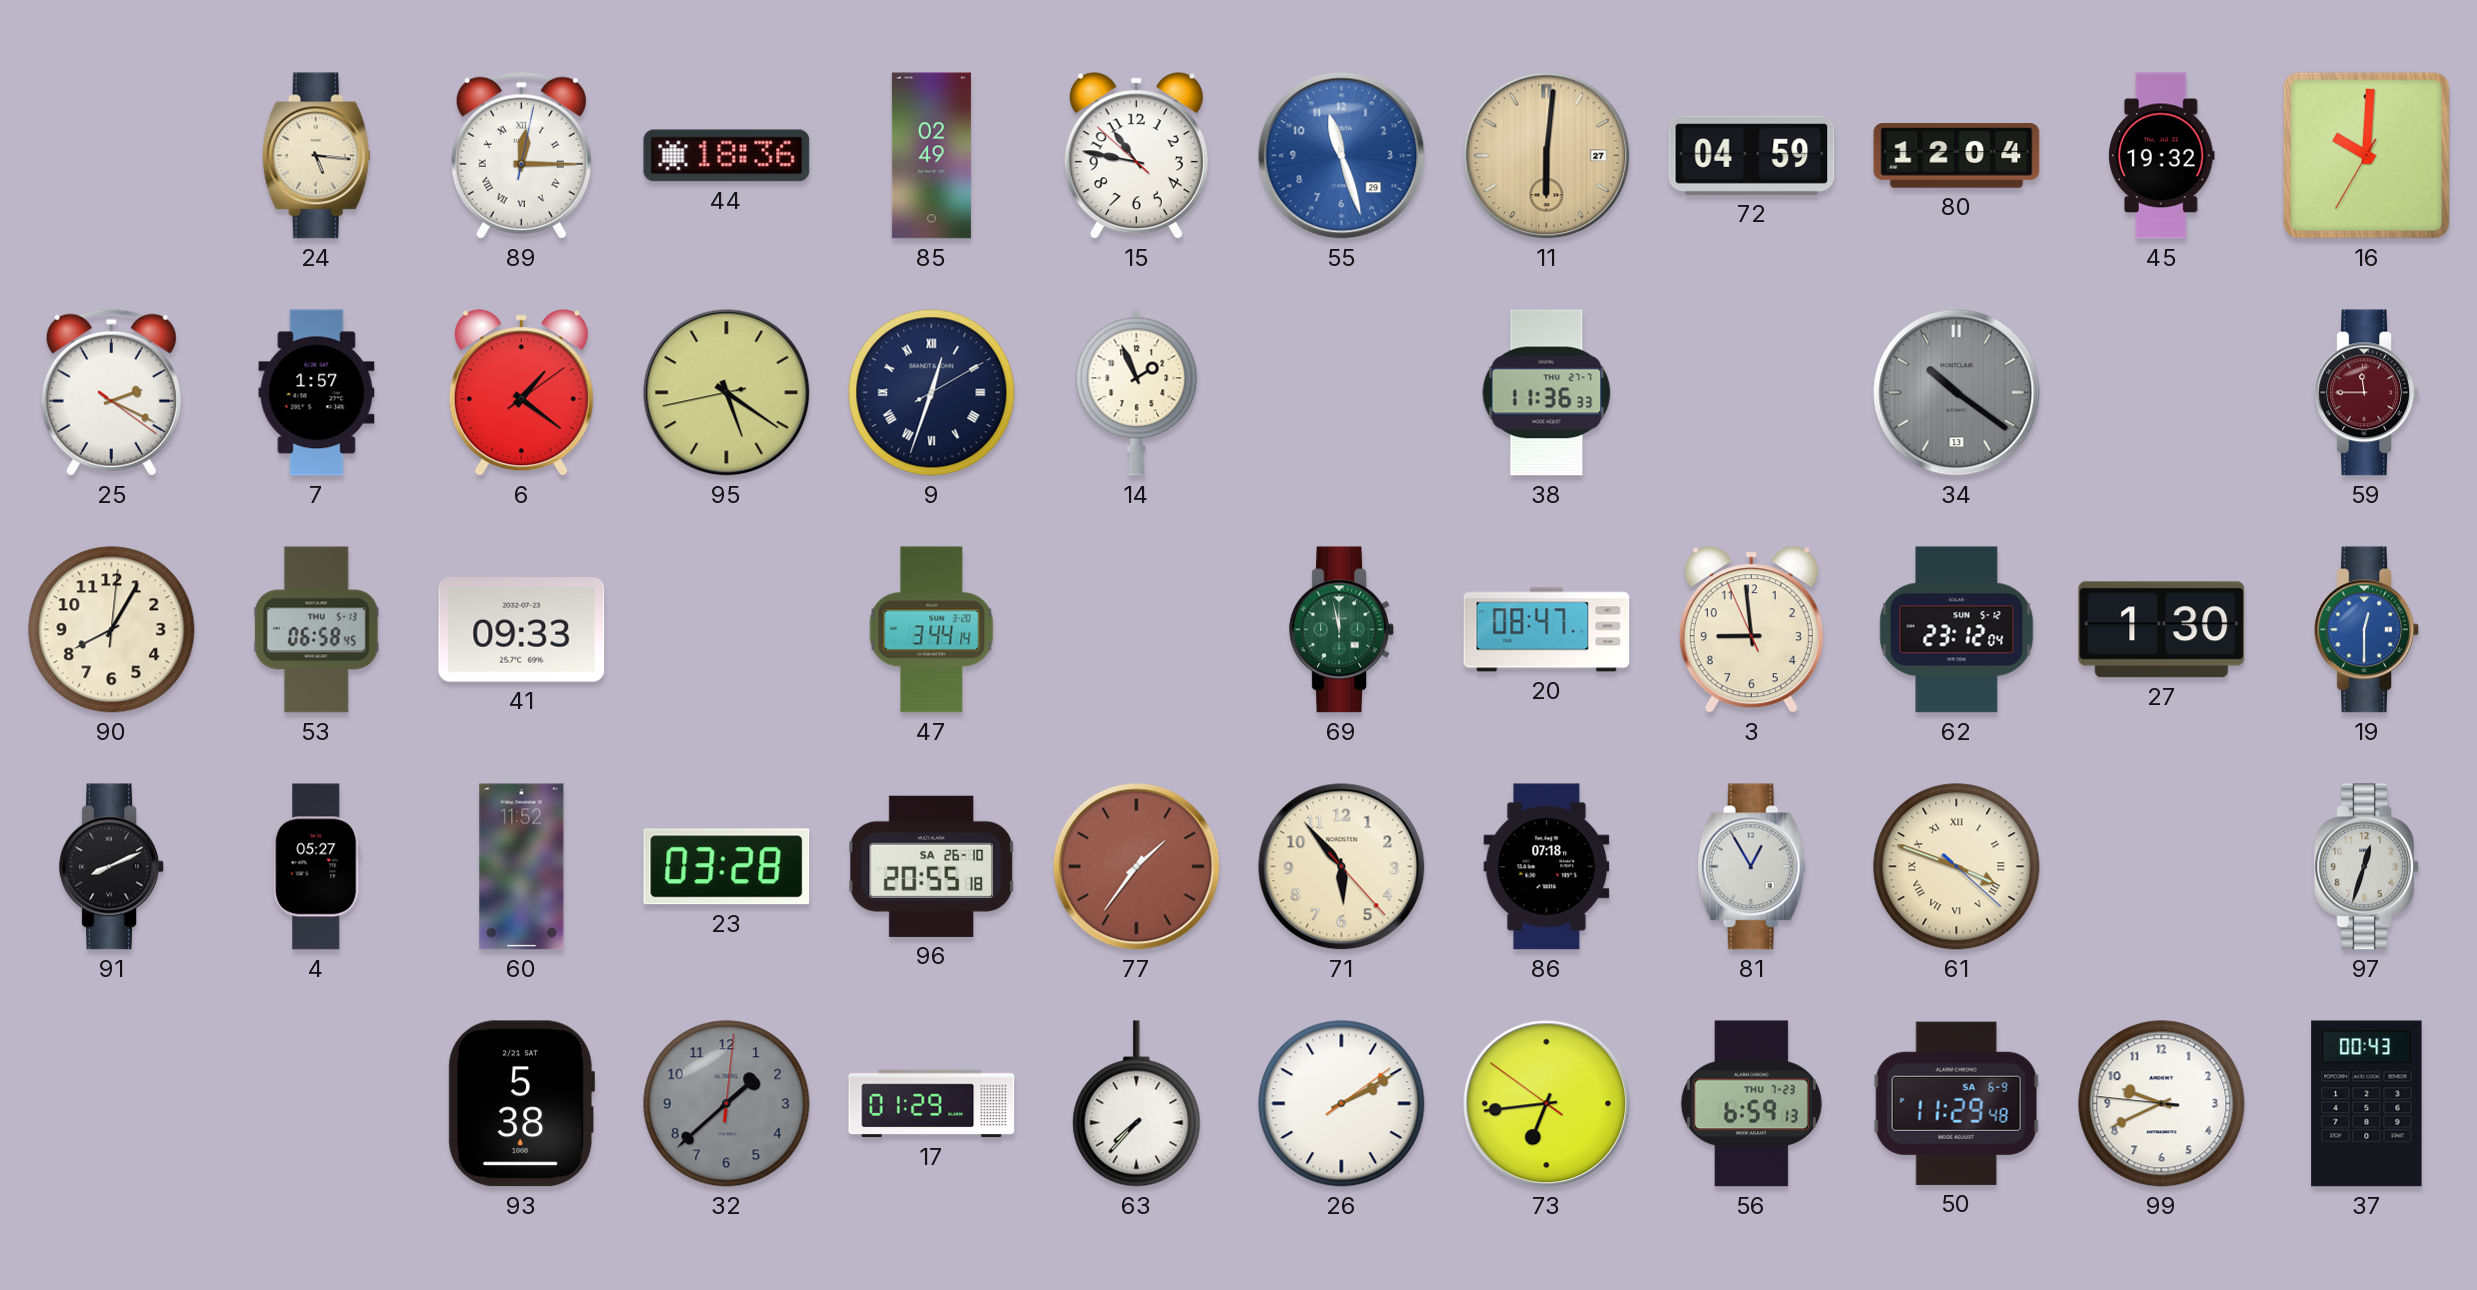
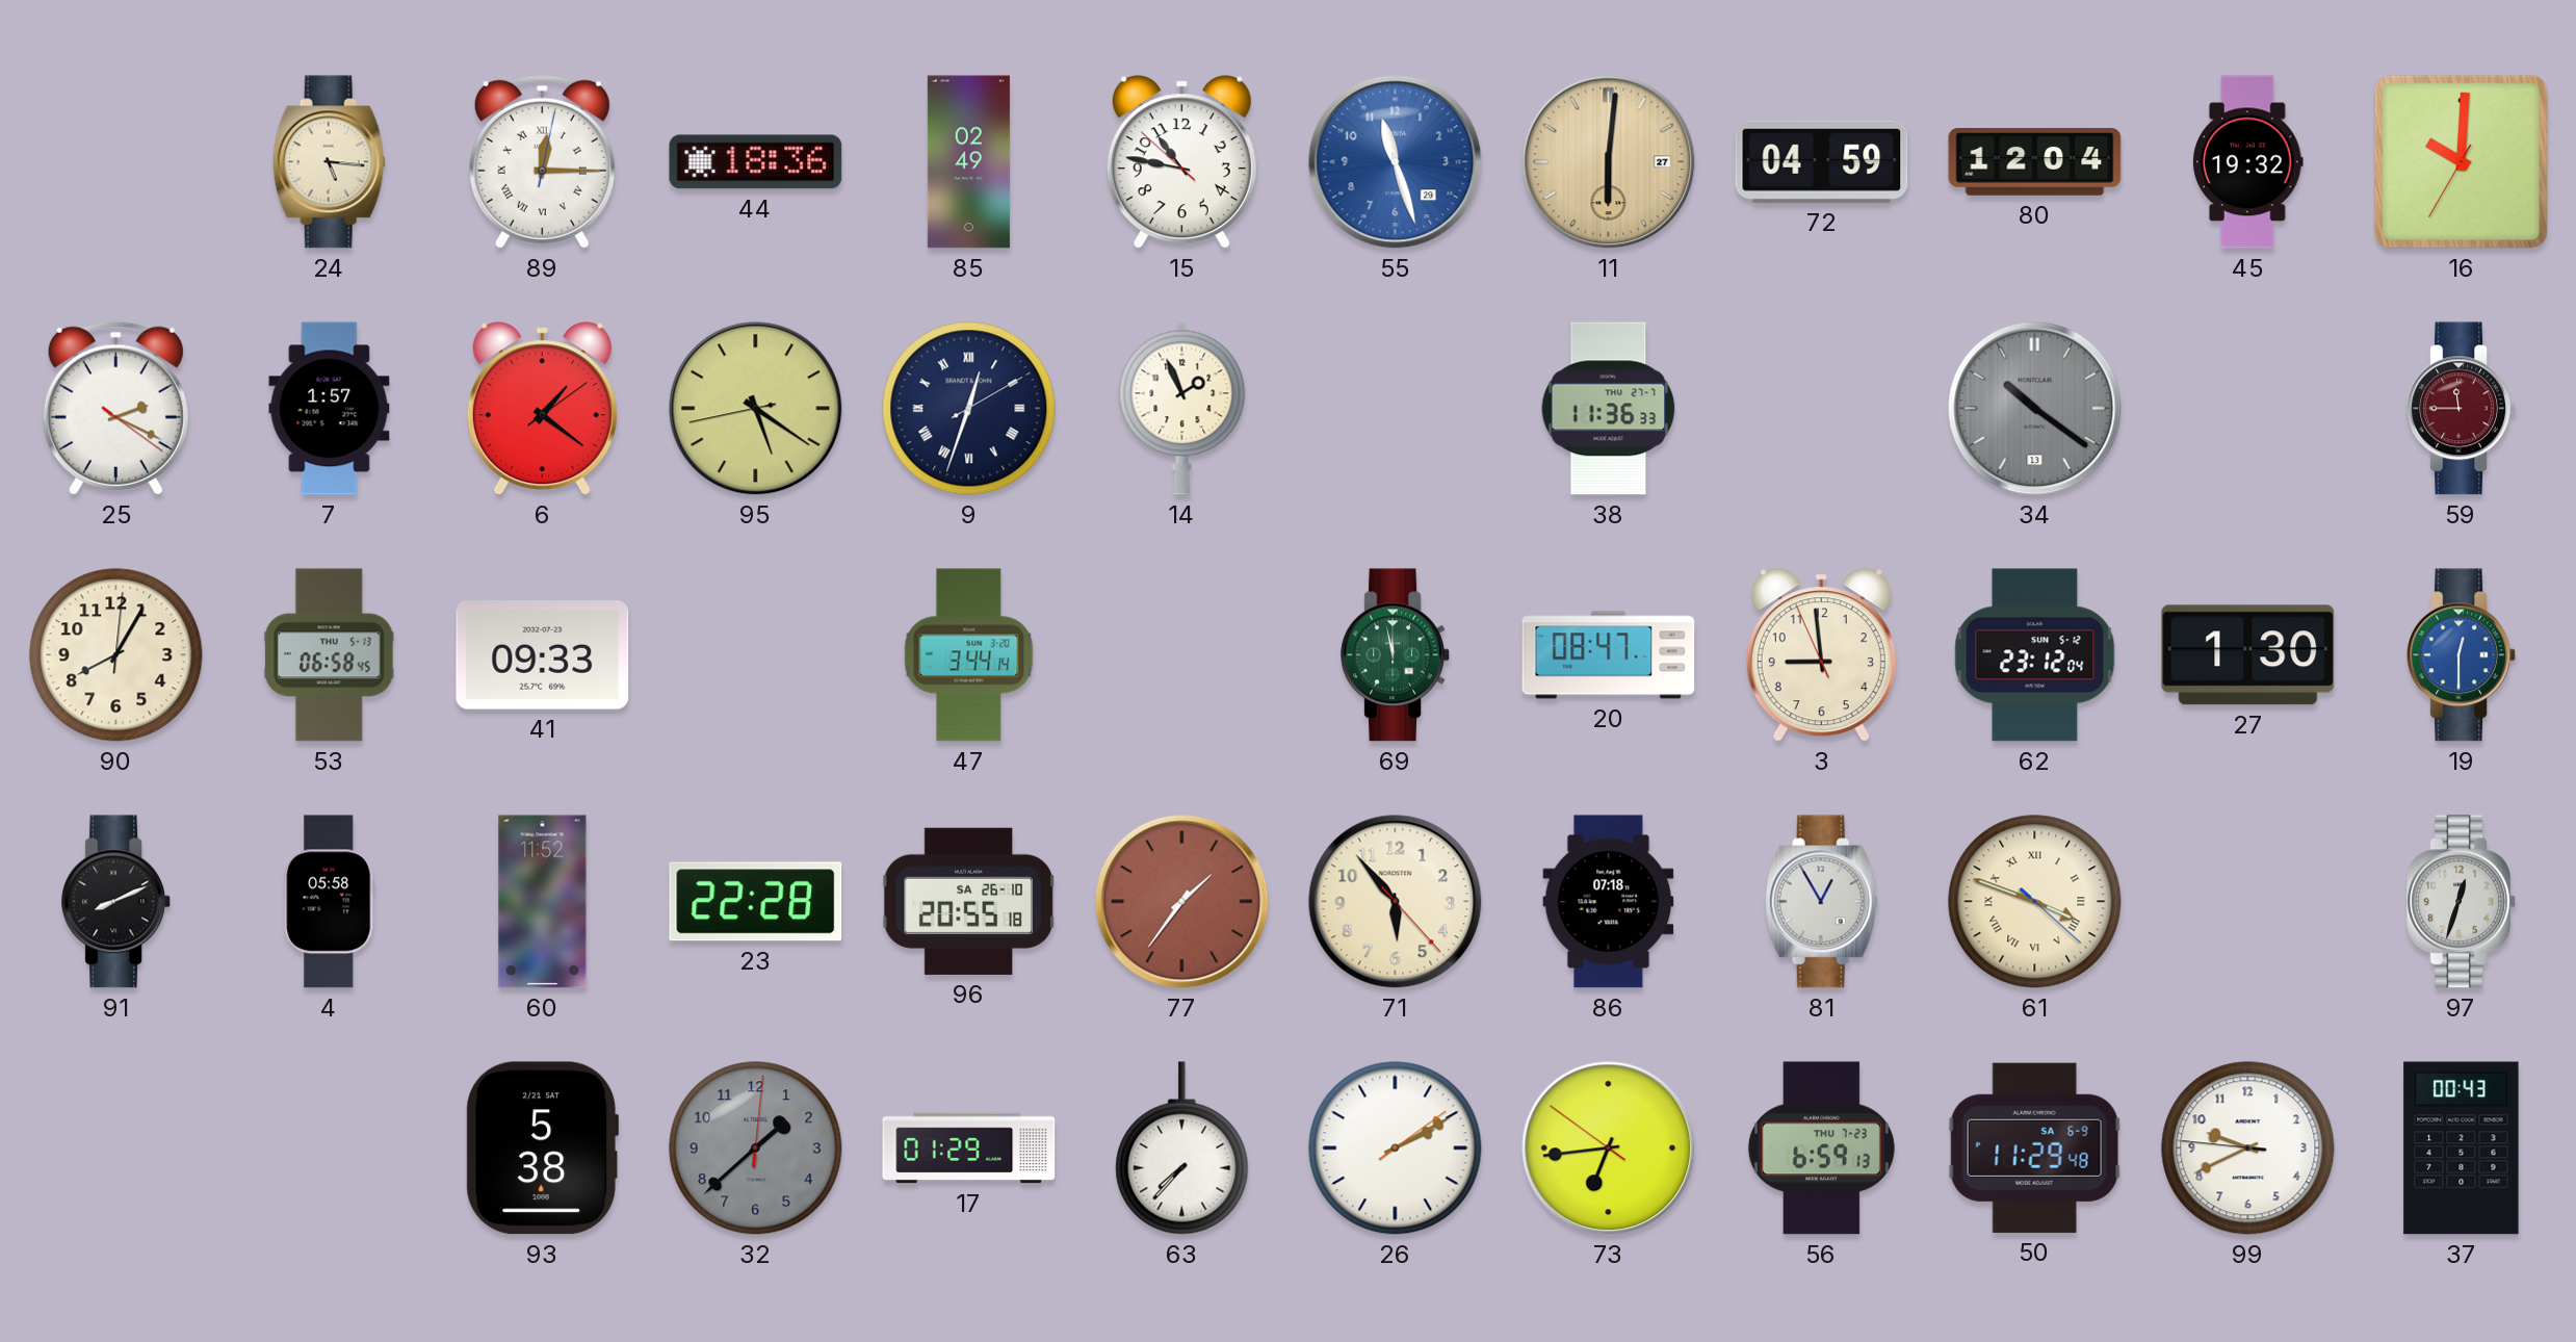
4: 05:27 -> 05:58
23: 03:28 -> 22:28
